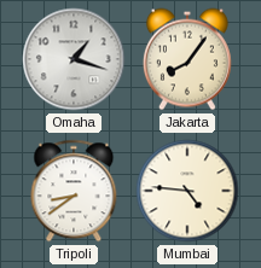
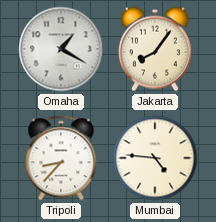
Omaha: 1:18 -> 1:20
Tripoli: 8:39 -> 8:37
